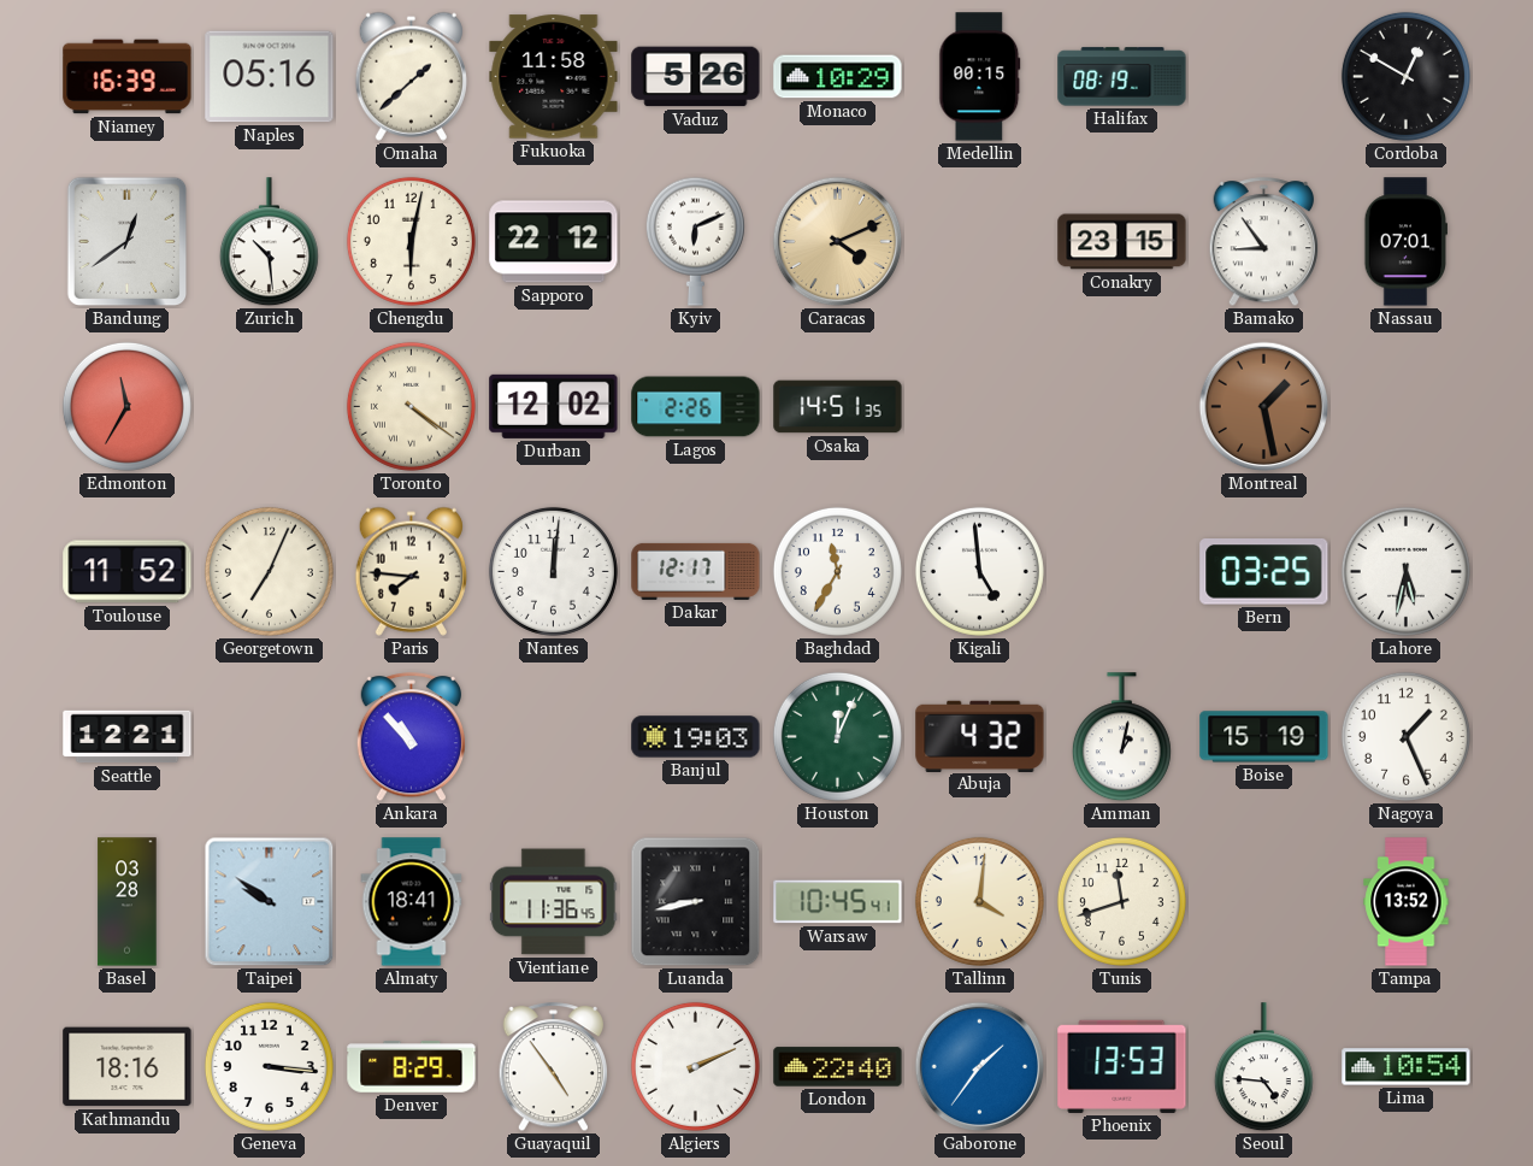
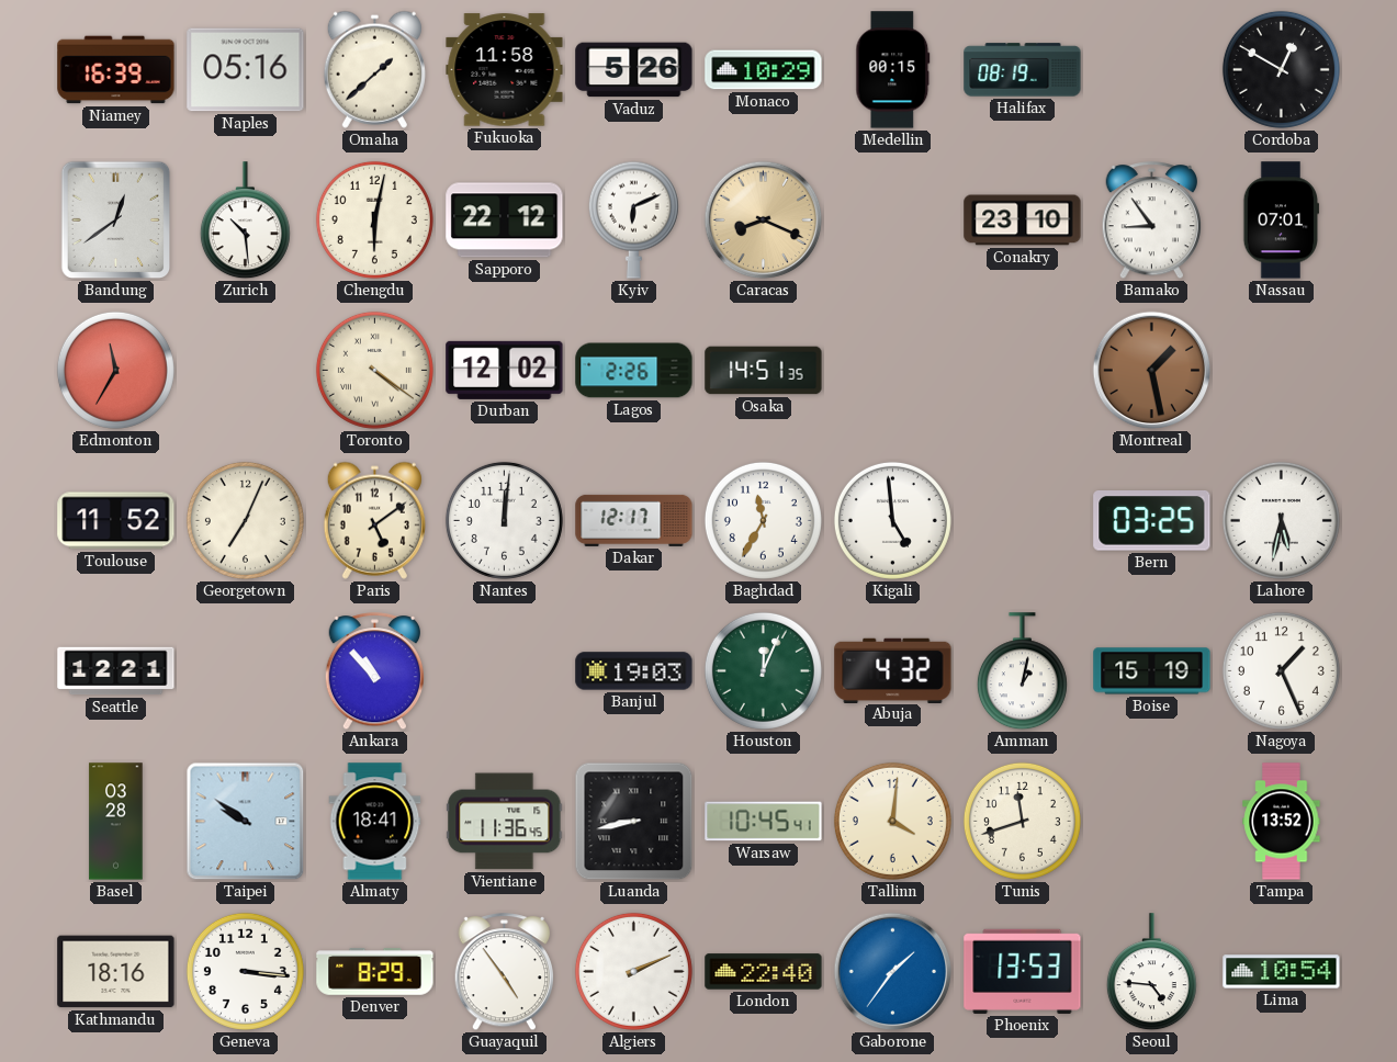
Caracas: 4:11 -> 8:19
Conakry: 23:15 -> 23:10
Paris: 7:46 -> 5:09
